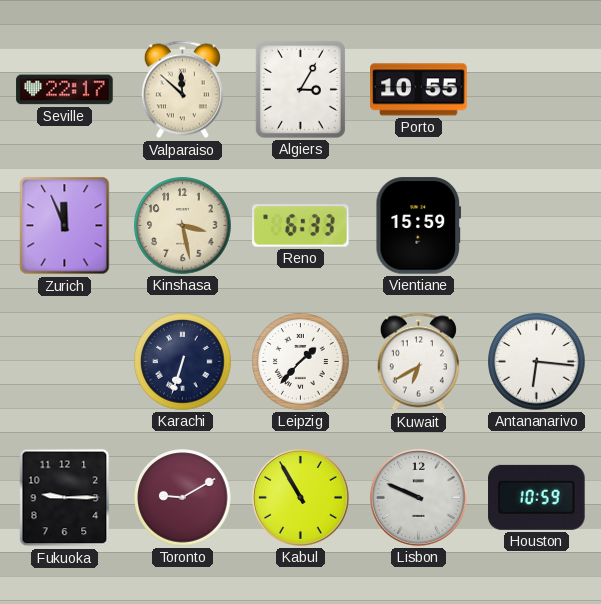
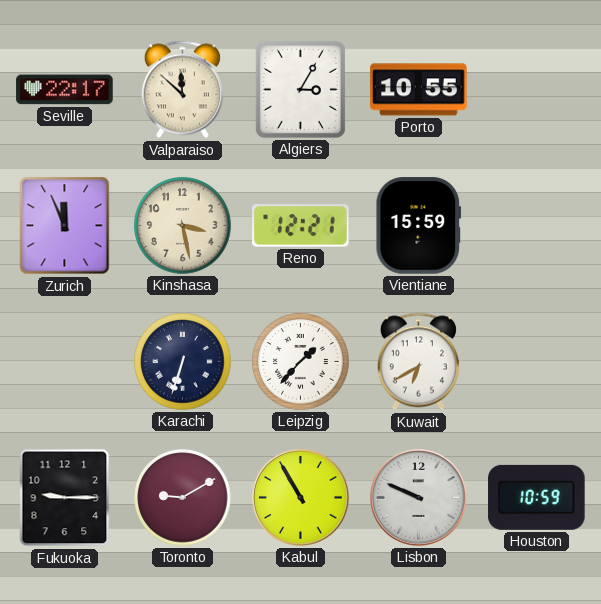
Reno: 6:33 -> 12:21
Antananarivo: 6:16 -> none
